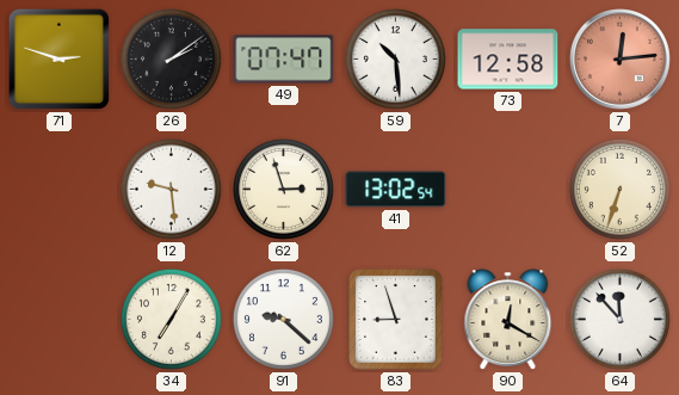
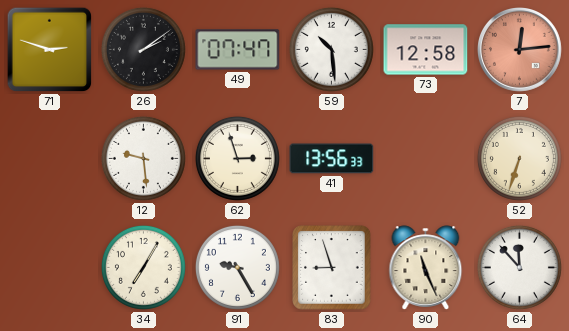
41: 13:02 -> 13:56
91: 9:22 -> 9:25
90: 12:20 -> 11:26
